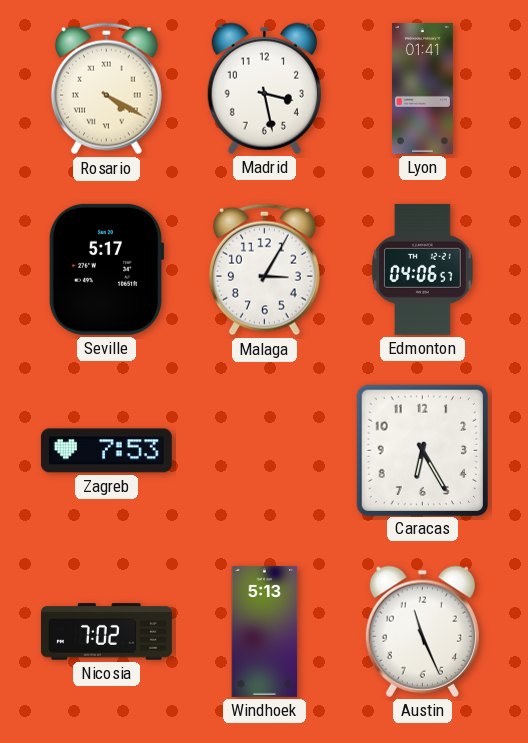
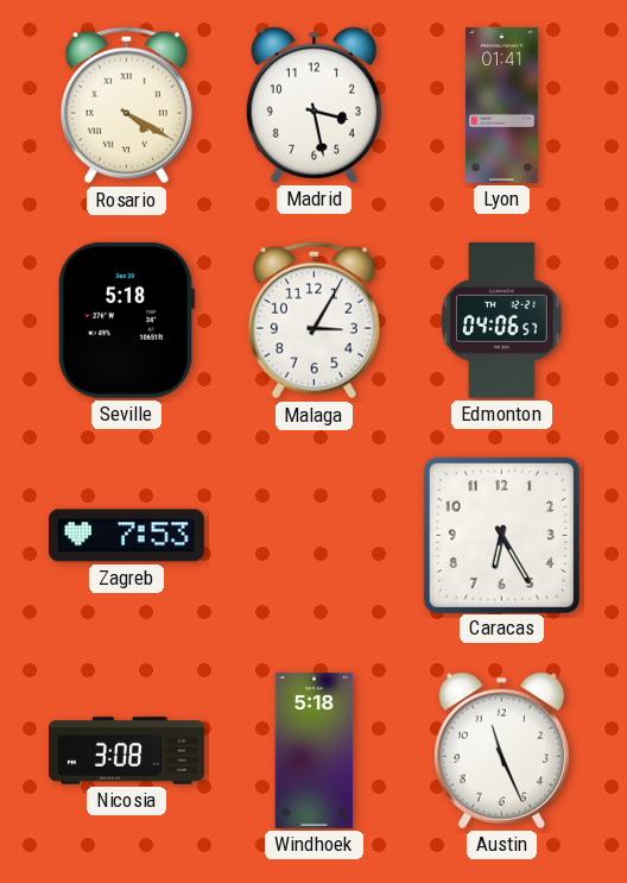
Seville: 5:17 -> 5:18
Nicosia: 7:02 -> 3:08
Windhoek: 5:13 -> 5:18
